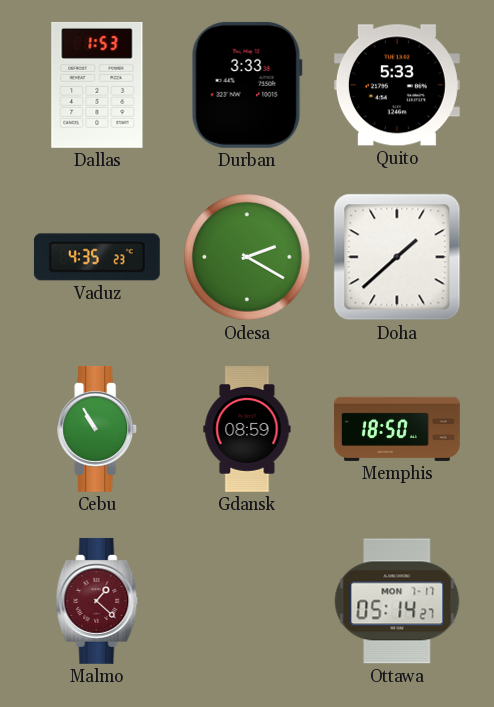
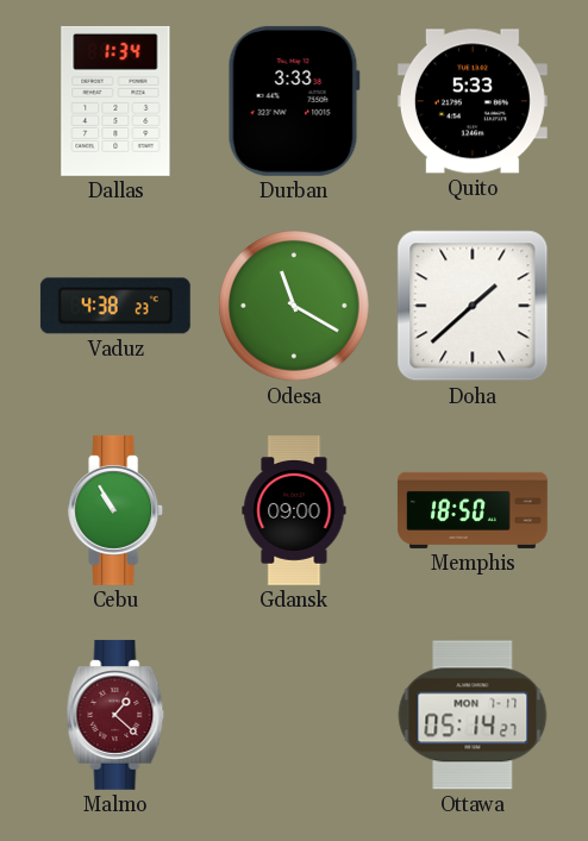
Dallas: 1:53 -> 1:34
Vaduz: 4:35 -> 4:38
Odesa: 2:20 -> 11:20
Gdansk: 08:59 -> 09:00
